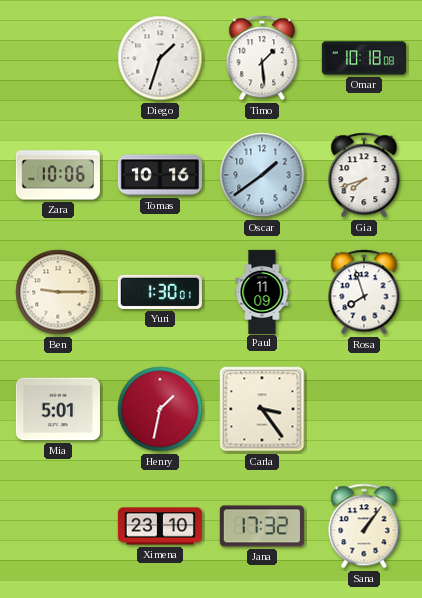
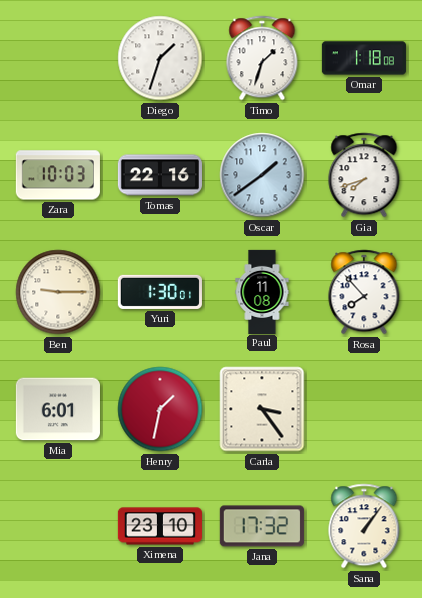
Timo: 1:29 -> 1:33
Omar: 10:18 -> 1:18
Zara: 10:06 -> 10:03
Tomas: 10:16 -> 22:16
Paul: 11:09 -> 11:08
Rosa: 7:57 -> 7:53
Mia: 5:01 -> 6:01
